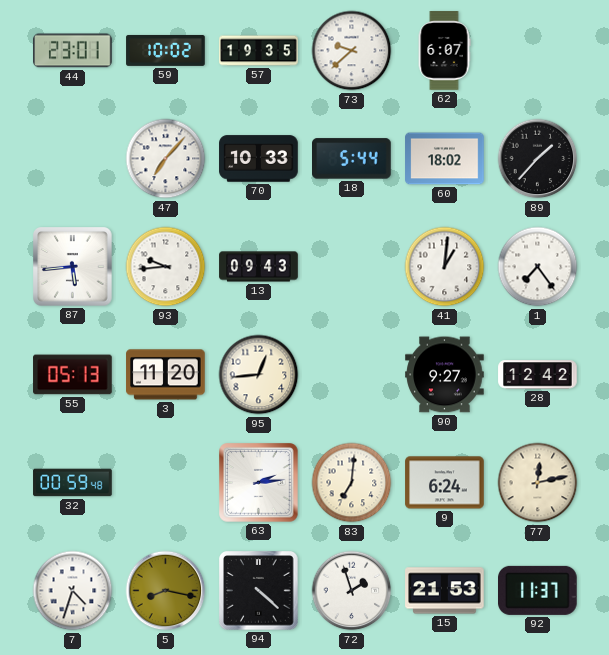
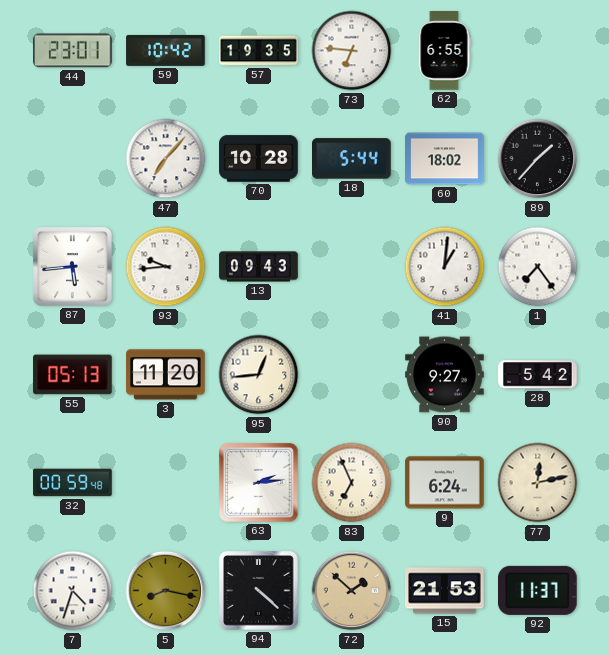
59: 10:02 -> 10:42
73: 9:38 -> 6:46
62: 6:07 -> 6:55
70: 10:33 -> 10:28
28: 12:42 -> 5:42
83: 7:01 -> 6:56
72: 1:57 -> 1:52
72 dial: white -> champagne
